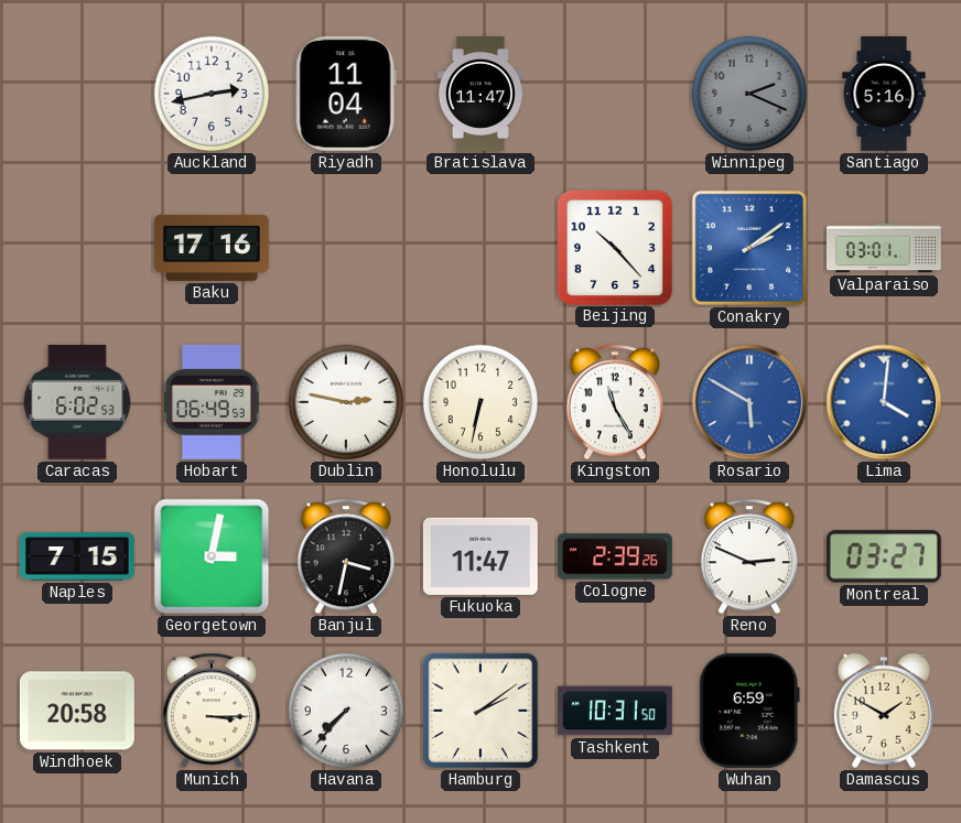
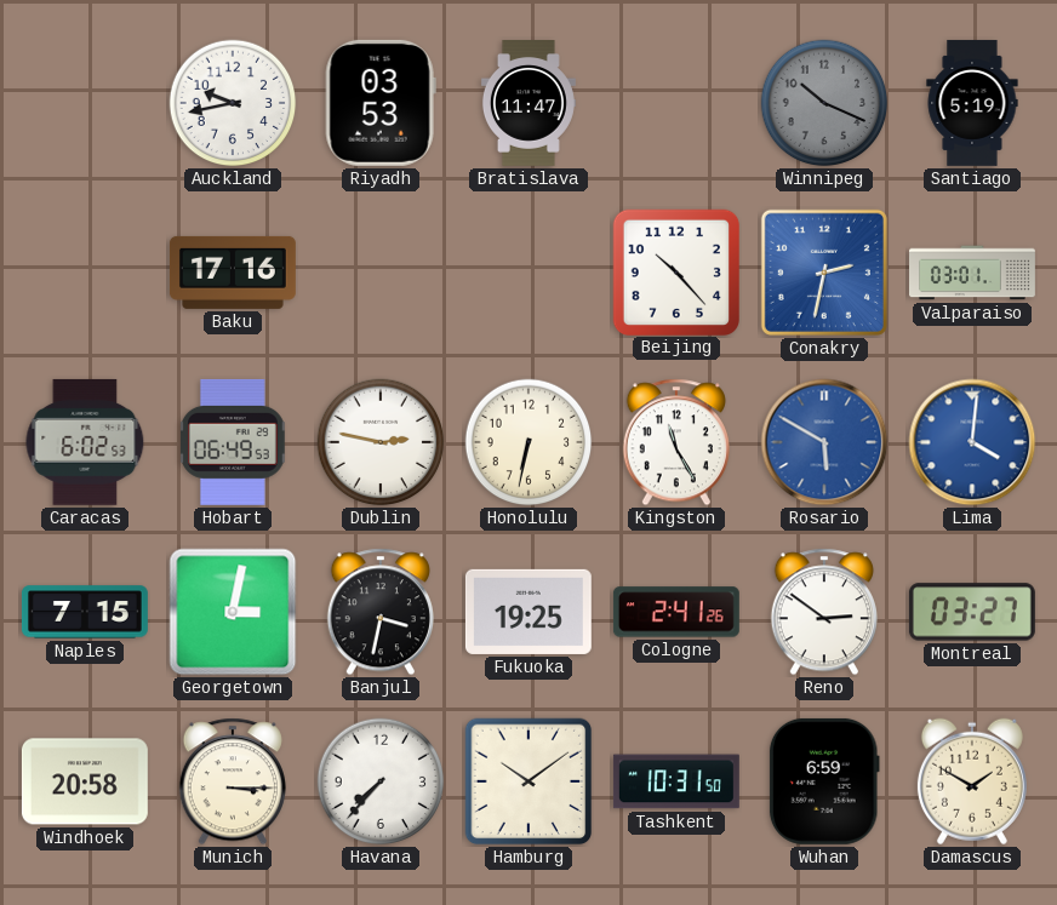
Auckland: 2:43 -> 9:43
Riyadh: 11:04 -> 03:53
Winnipeg: 2:19 -> 10:19
Santiago: 5:16 -> 5:19
Conakry: 2:09 -> 2:32
Fukuoka: 11:47 -> 19:25
Cologne: 2:39 -> 2:41
Reno: 2:49 -> 2:51
Hamburg: 2:09 -> 10:09
